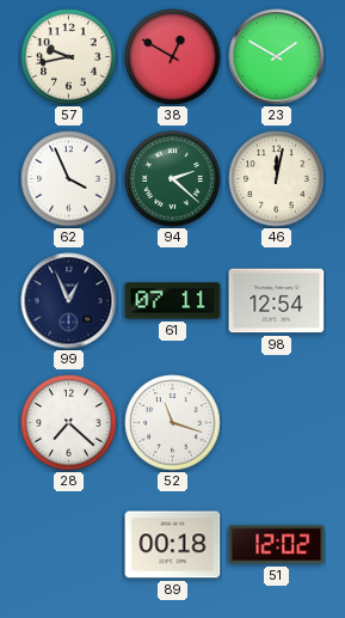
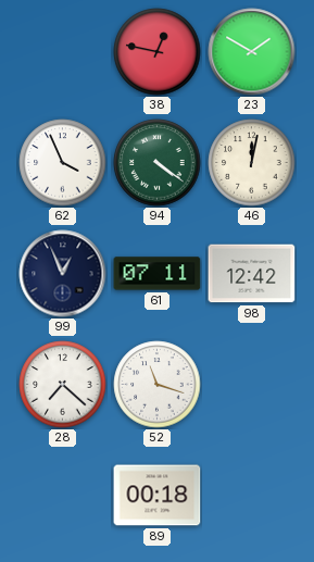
57: 9:43 -> none
38: 12:50 -> 12:47
94: 2:22 -> 4:21
98: 12:54 -> 12:42
51: 12:02 -> none
